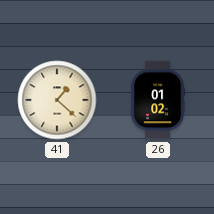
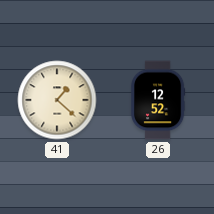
26: 01:02 -> 12:52
